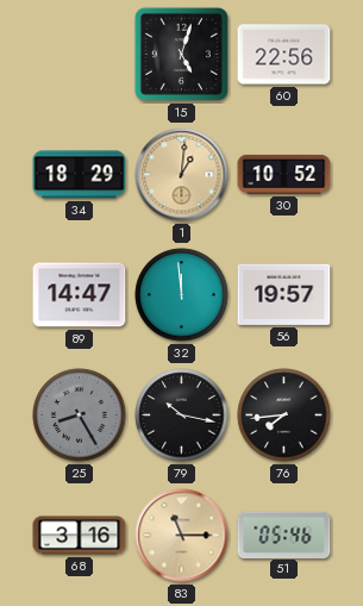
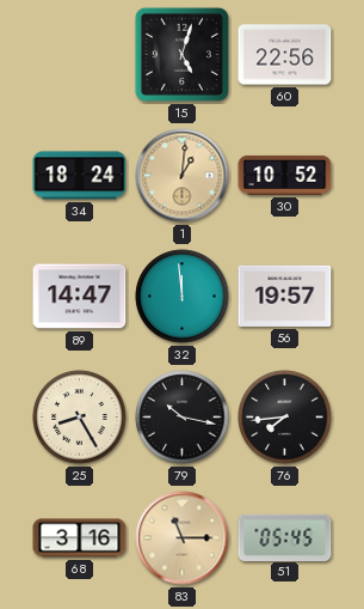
34: 18:29 -> 18:24
25 dial: grey -> cream
51: 05:46 -> 05:45
